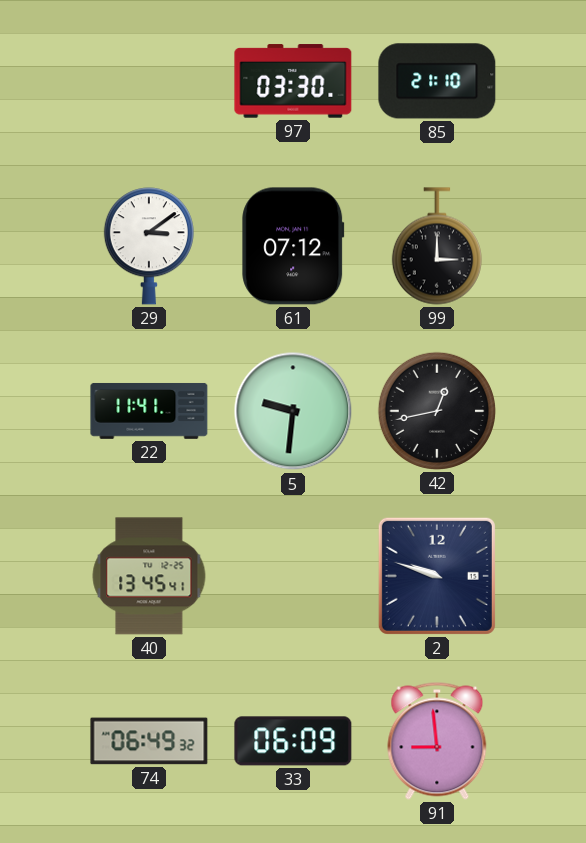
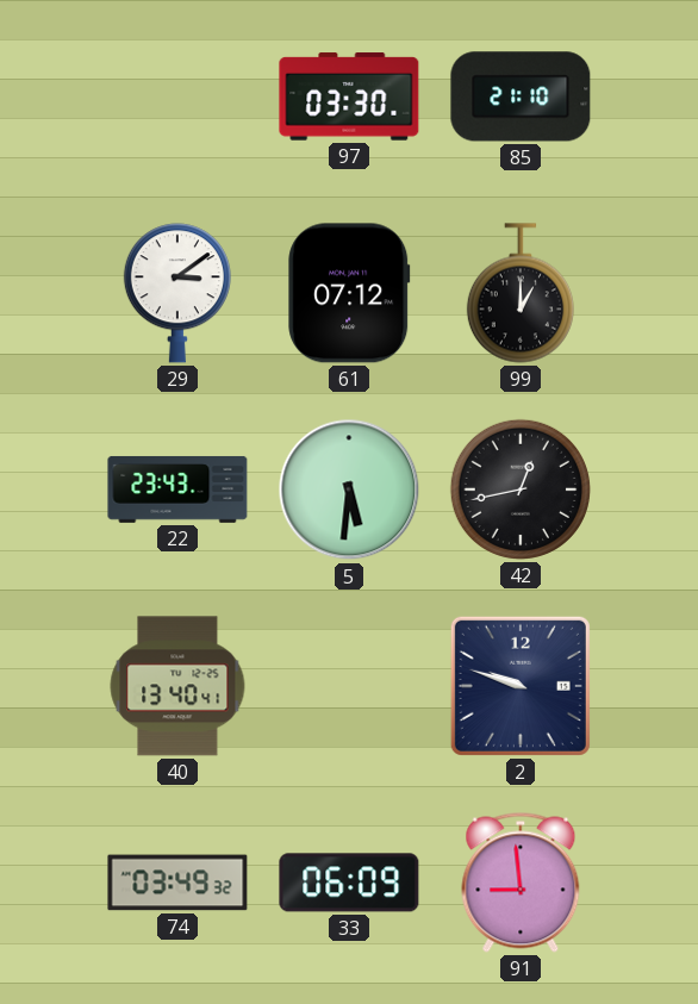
99: 3:00 -> 1:00
22: 11:41 -> 23:43
5: 9:31 -> 5:31
40: 13:45 -> 13:40
74: 06:49 -> 03:49
